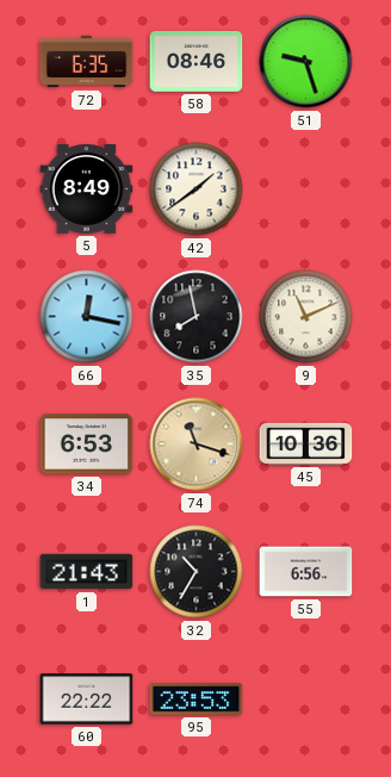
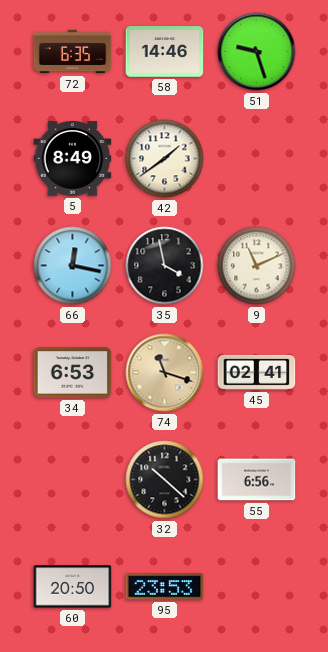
58: 08:46 -> 14:46
35: 7:58 -> 3:58
45: 10:36 -> 02:41
1: 21:43 -> none
32: 10:35 -> 10:22
60: 22:22 -> 20:50
